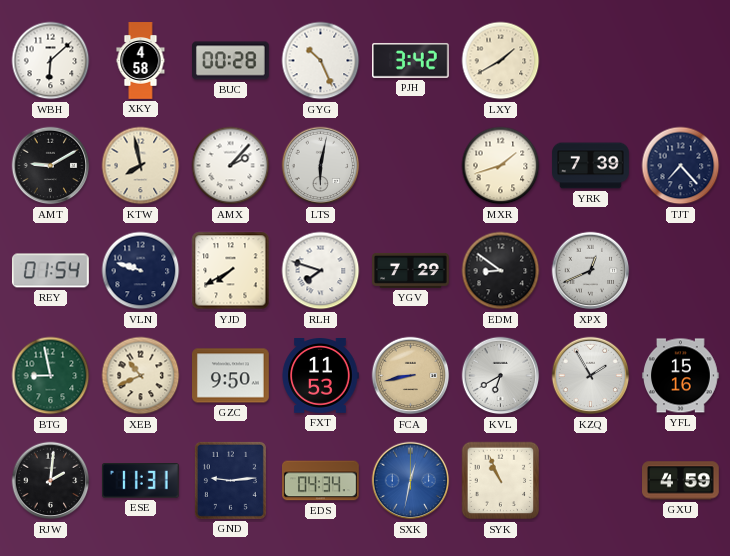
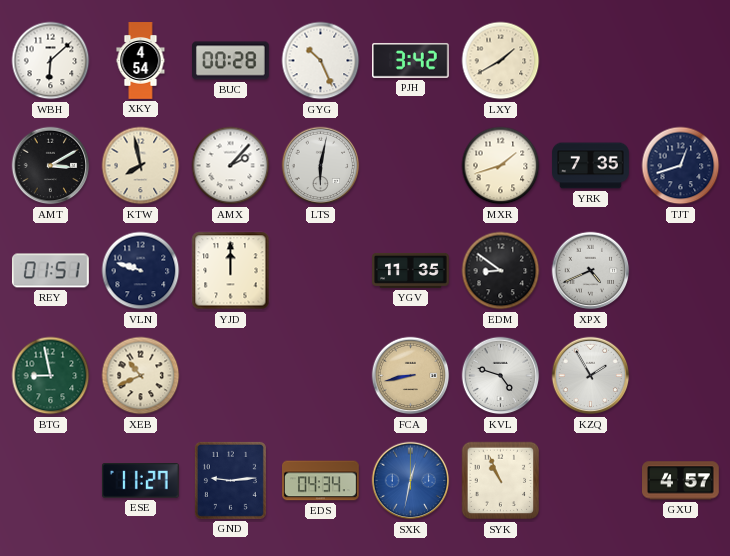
XKY: 4:58 -> 4:54
AMT: 9:10 -> 3:10
YRK: 7:39 -> 7:35
TJT: 7:23 -> 12:42
REY: 01:54 -> 01:51
YJD: 7:40 -> 12:00
RLH: 7:48 -> none
YGV: 7:29 -> 11:35
XPX: 12:41 -> 4:41
GZC: 9:50 -> none
FXT: 11:53 -> none
KVL: 6:40 -> 4:48
YFL: 15:16 -> none
RJW: 2:01 -> none
ESE: 11:31 -> 11:27
GXU: 4:59 -> 4:57
